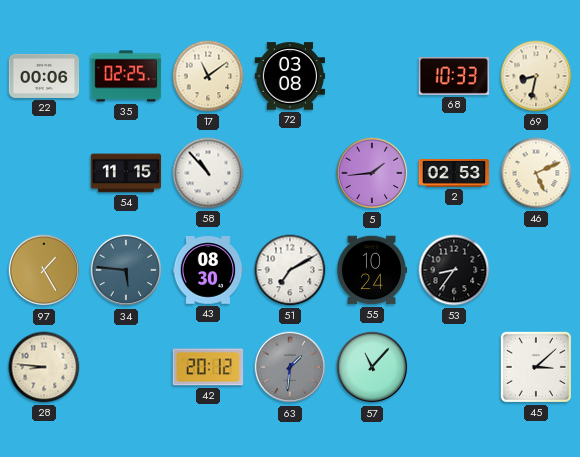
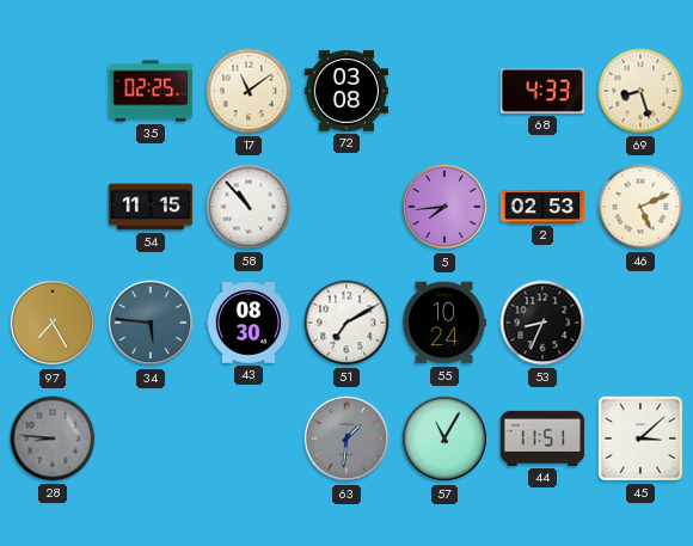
22: 00:06 -> none
68: 10:33 -> 4:33
69: 8:32 -> 8:27
5: 1:44 -> 7:44
97: 1:25 -> 7:25
53: 8:36 -> 8:34
28 dial: cream -> grey
42: 20:12 -> none
57: 11:07 -> 11:05
44: none -> 11:51
